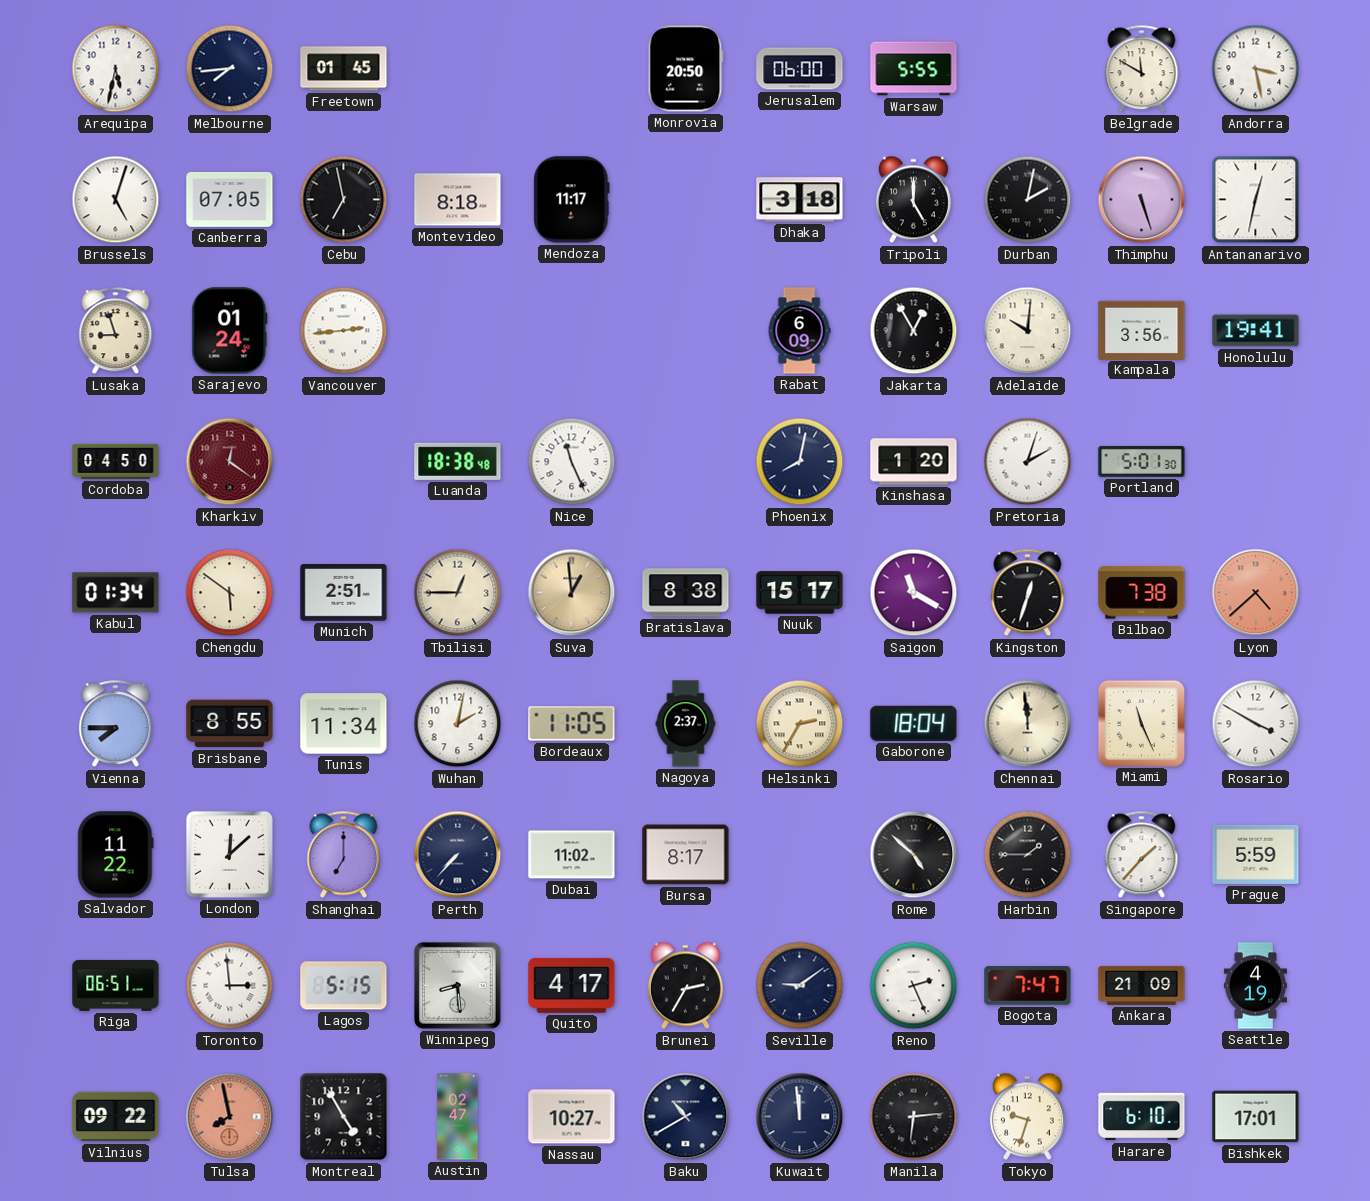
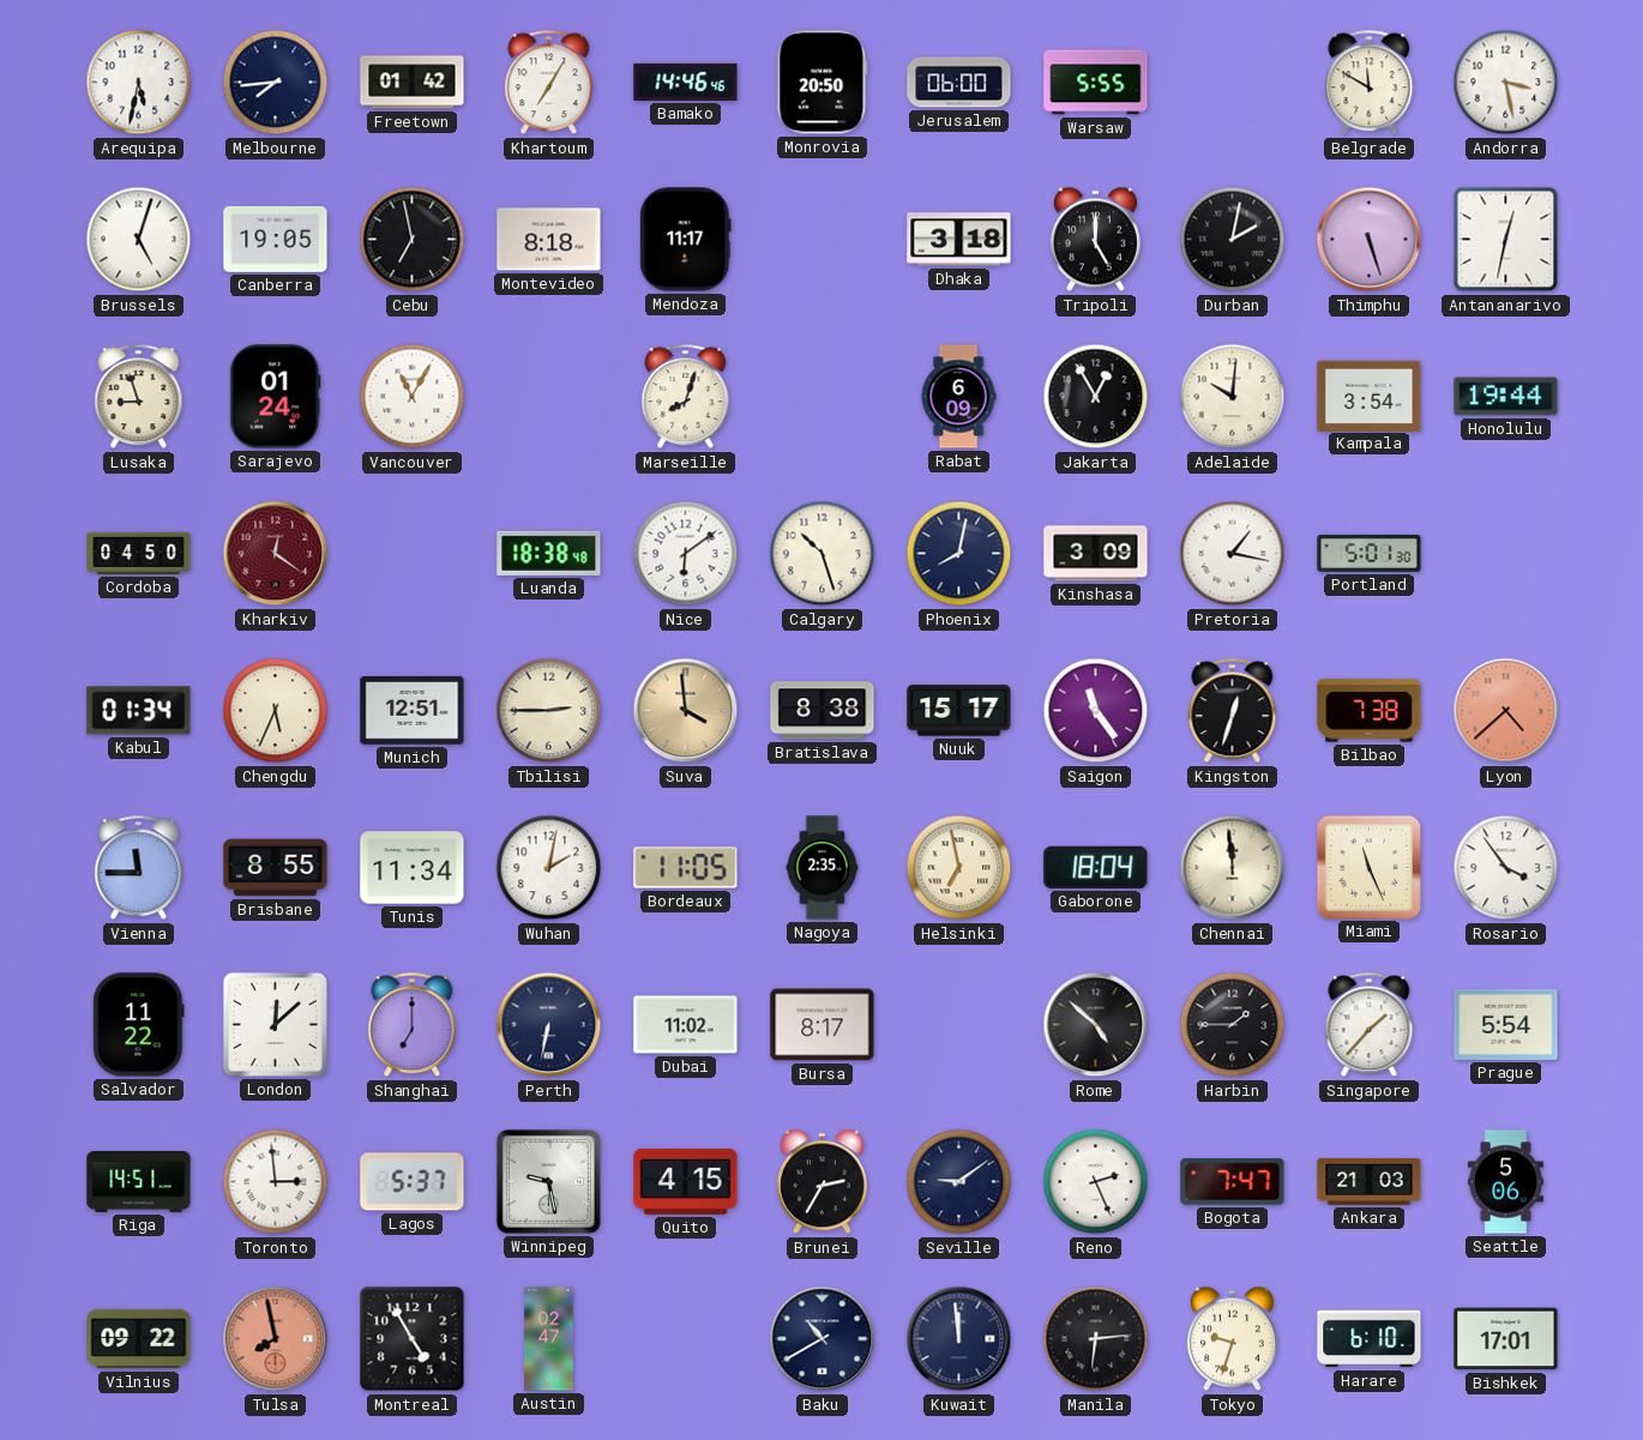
Freetown: 01:45 -> 01:42
Khartoum: none -> 7:05
Bamako: none -> 14:46
Canberra: 07:05 -> 19:05
Vancouver: 2:44 -> 11:05
Marseille: none -> 8:03
Kampala: 3:56 -> 3:54
Honolulu: 19:41 -> 19:44
Nice: 11:26 -> 6:09
Calgary: none -> 10:27
Kinshasa: 1:20 -> 3:09
Pretoria: 2:03 -> 1:17
Chengdu: 5:51 -> 5:34
Munich: 2:51 -> 12:51
Tbilisi: 12:45 -> 2:45
Suva: 12:59 -> 3:59
Saigon: 11:20 -> 11:24
Vienna: 7:45 -> 11:45
Nagoya: 2:37 -> 2:35
Helsinki: 2:35 -> 6:58
Rosario: 3:50 -> 3:54
Perth: 7:37 -> 6:32
Prague: 5:59 -> 5:54
Riga: 06:51 -> 14:51
Lagos: 5:15 -> 5:37
Winnipeg: 8:29 -> 9:28
Quito: 4:17 -> 4:15
Ankara: 21:09 -> 21:03
Seattle: 4:19 -> 5:06
Nassau: 10:27 -> none
